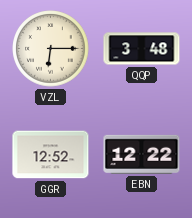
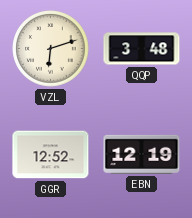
VZL: 6:15 -> 6:12
EBN: 12:22 -> 12:19
